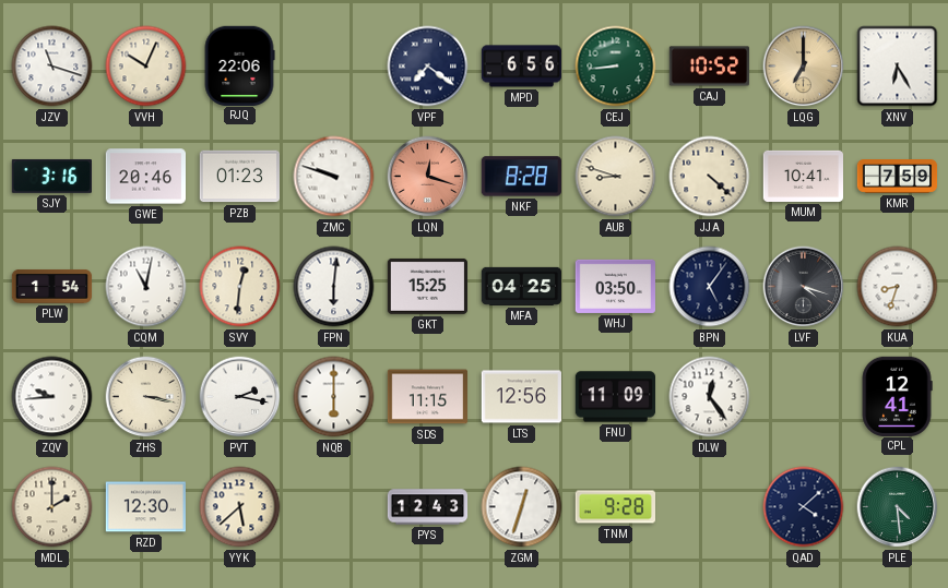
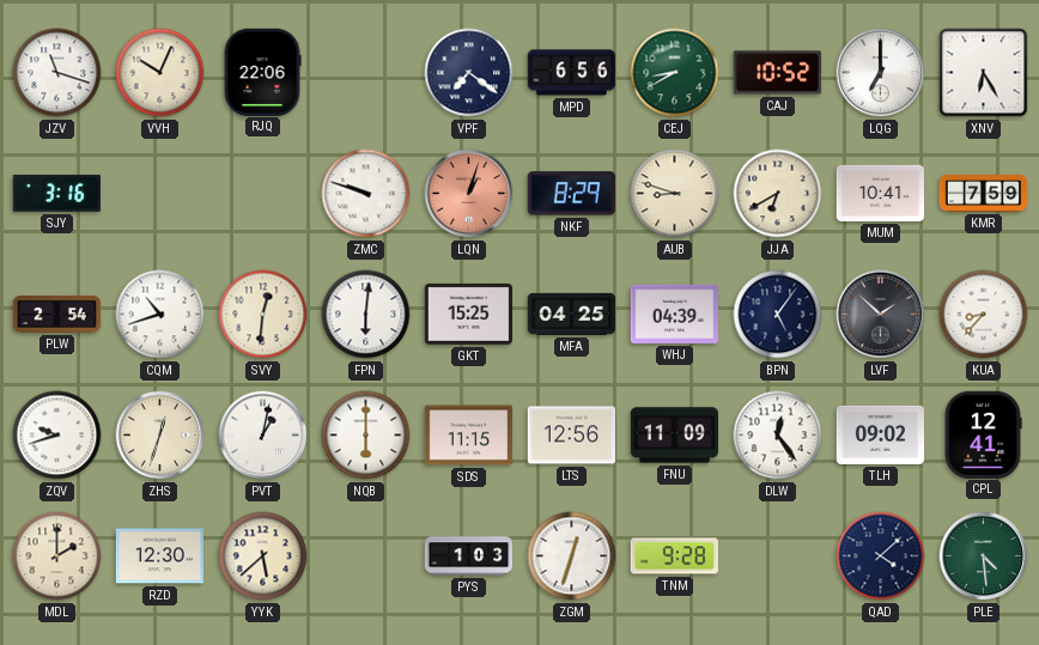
CEJ: 8:44 -> 8:40
LQG dial: champagne -> white
GWE: 20:46 -> none
PZB: 01:23 -> none
LQN: 12:18 -> 1:03
NKF: 8:28 -> 8:29
JJA: 4:22 -> 6:40
PLW: 1:54 -> 2:54
CQM: 11:02 -> 10:42
WHJ: 03:50 -> 04:39
LVF: 4:18 -> 1:52
KUA: 8:33 -> 8:37
ZQV: 9:44 -> 9:42
ZHS: 3:17 -> 12:33
PVT: 2:17 -> 1:02
TLH: none -> 09:02
PYS: 12:43 -> 1:03
